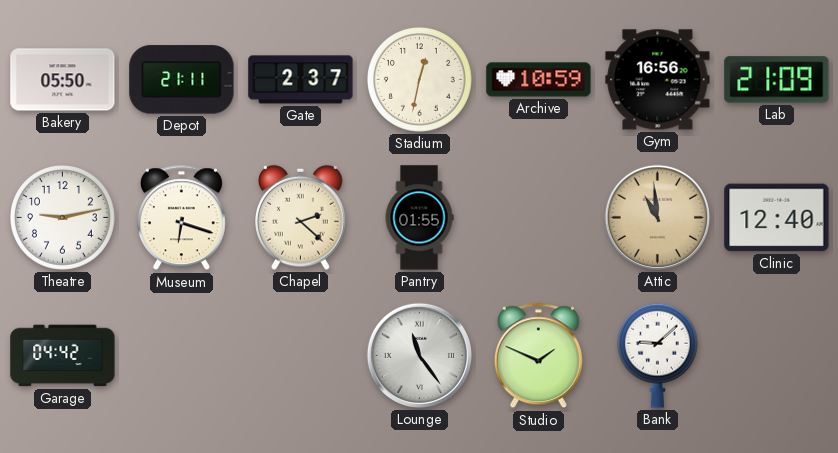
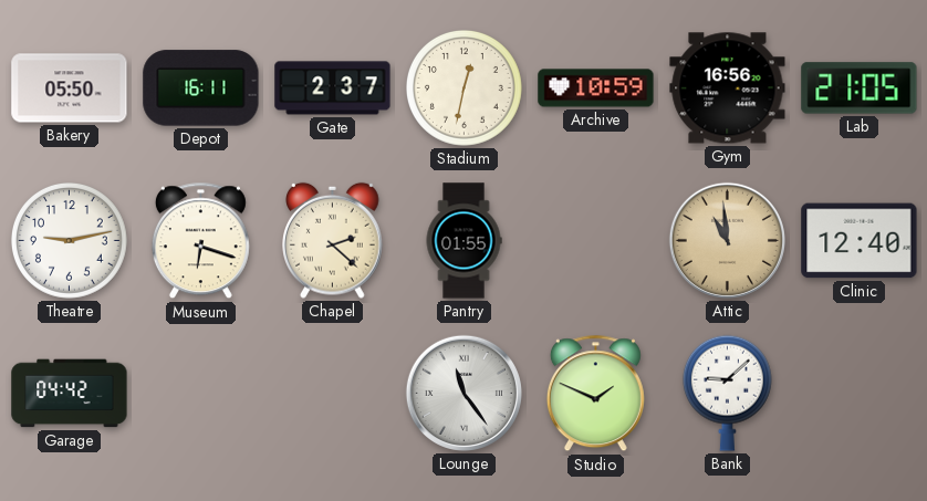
Depot: 21:11 -> 16:11
Lab: 21:09 -> 21:05
